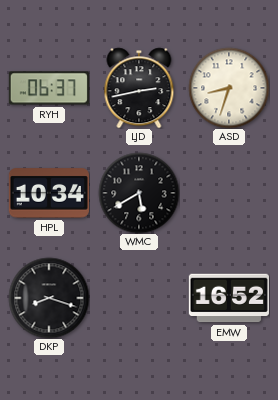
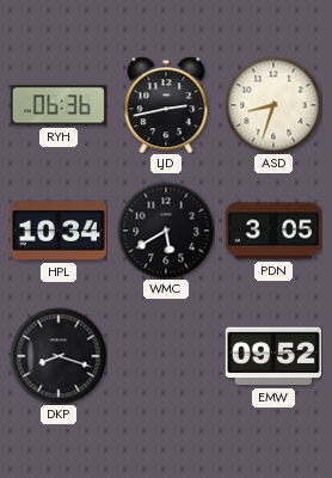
RYH: 06:37 -> 06:36
PDN: none -> 3:05
EMW: 16:52 -> 09:52
